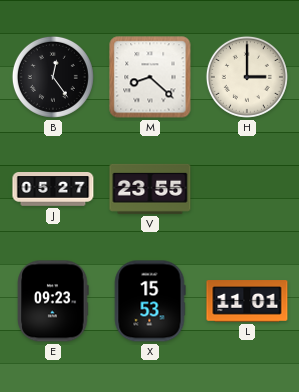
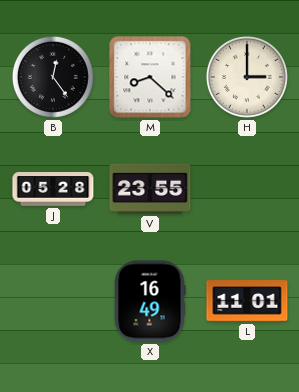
J: 05:27 -> 05:28
E: 09:23 -> none
X: 15:53 -> 16:49
